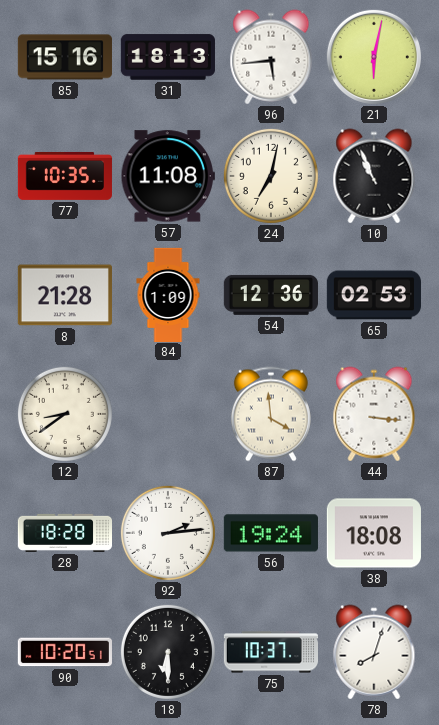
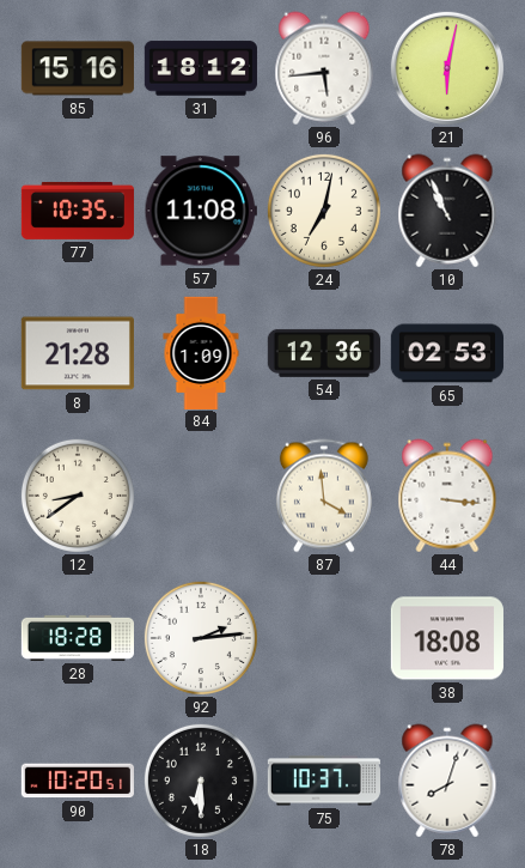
31: 18:13 -> 18:12
56: 19:24 -> none
